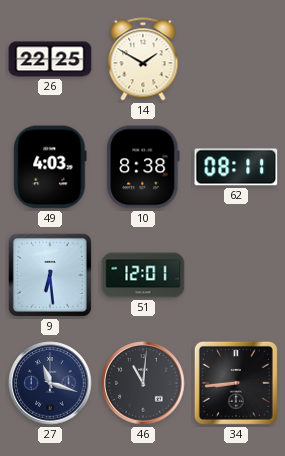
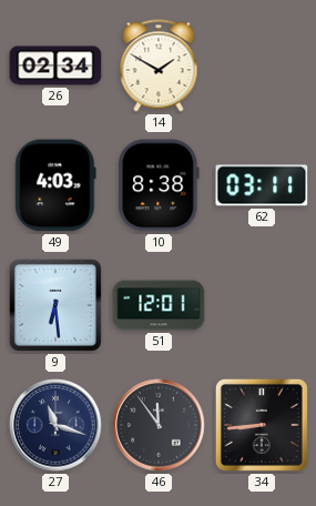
26: 22:25 -> 02:34
62: 08:11 -> 03:11
46: 11:01 -> 11:54
